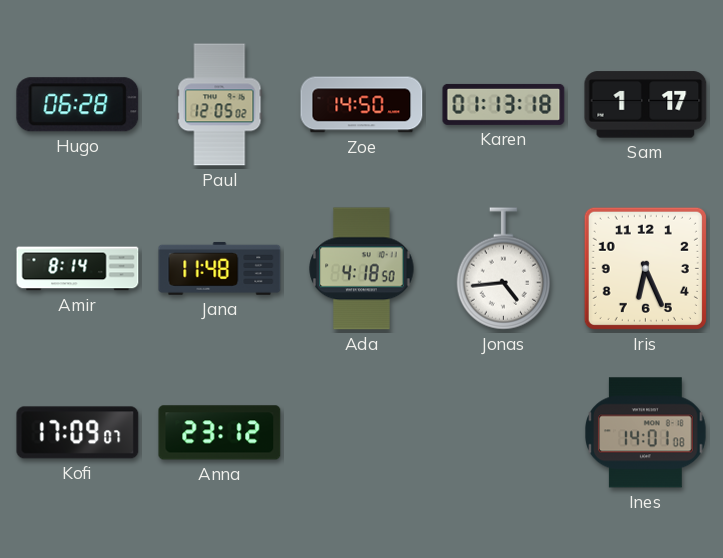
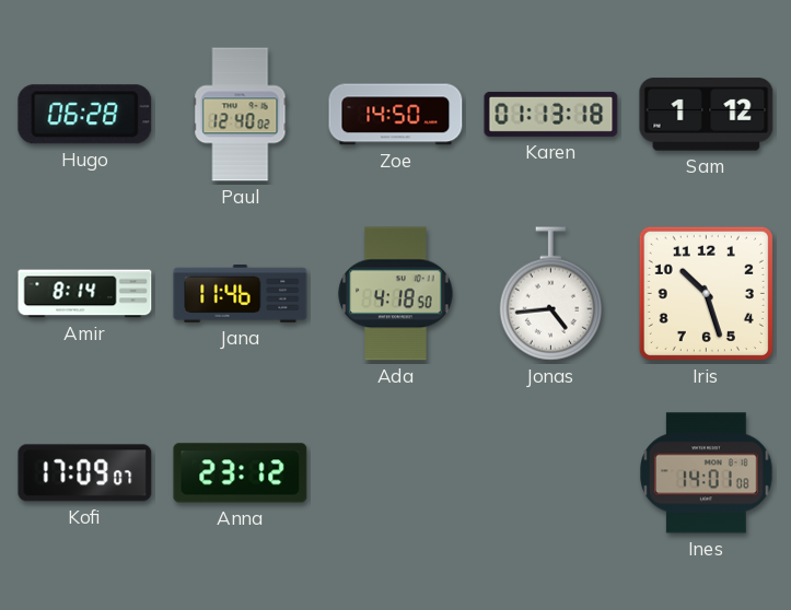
Paul: 12:05 -> 12:40
Sam: 1:17 -> 1:12
Jana: 11:48 -> 11:46
Iris: 6:26 -> 10:27
